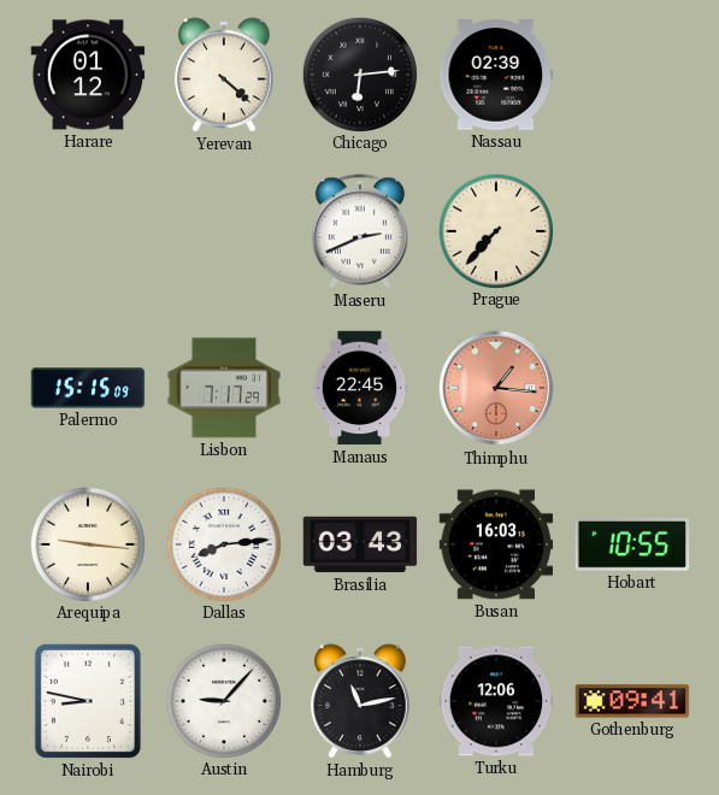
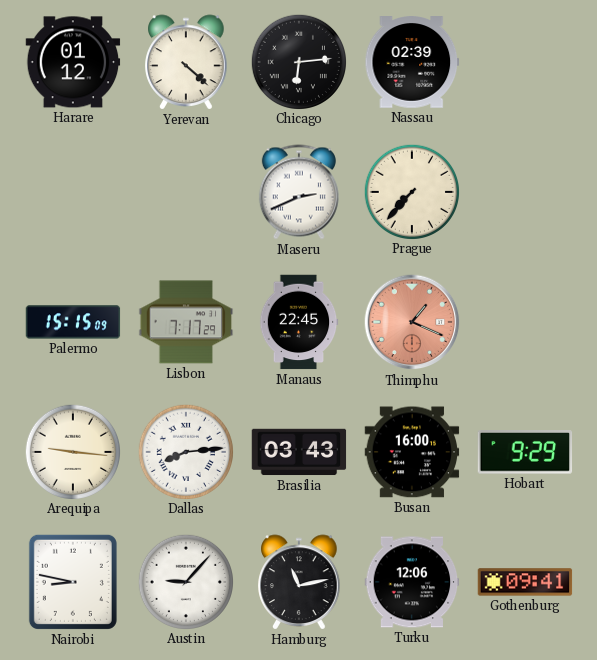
Thimphu: 1:16 -> 1:19
Busan: 16:03 -> 16:00
Hobart: 10:55 -> 9:29
